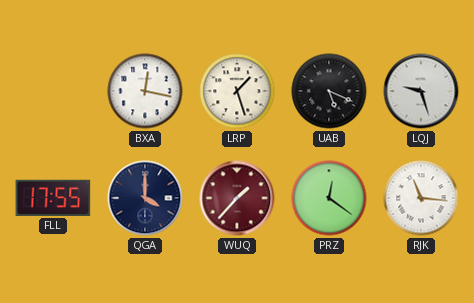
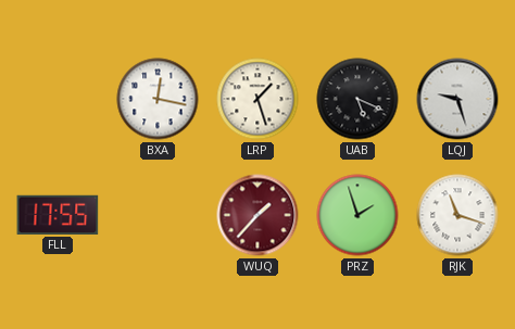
QGA: 4:00 -> none
PRZ: 12:21 -> 1:57
RJK: 11:16 -> 11:18
